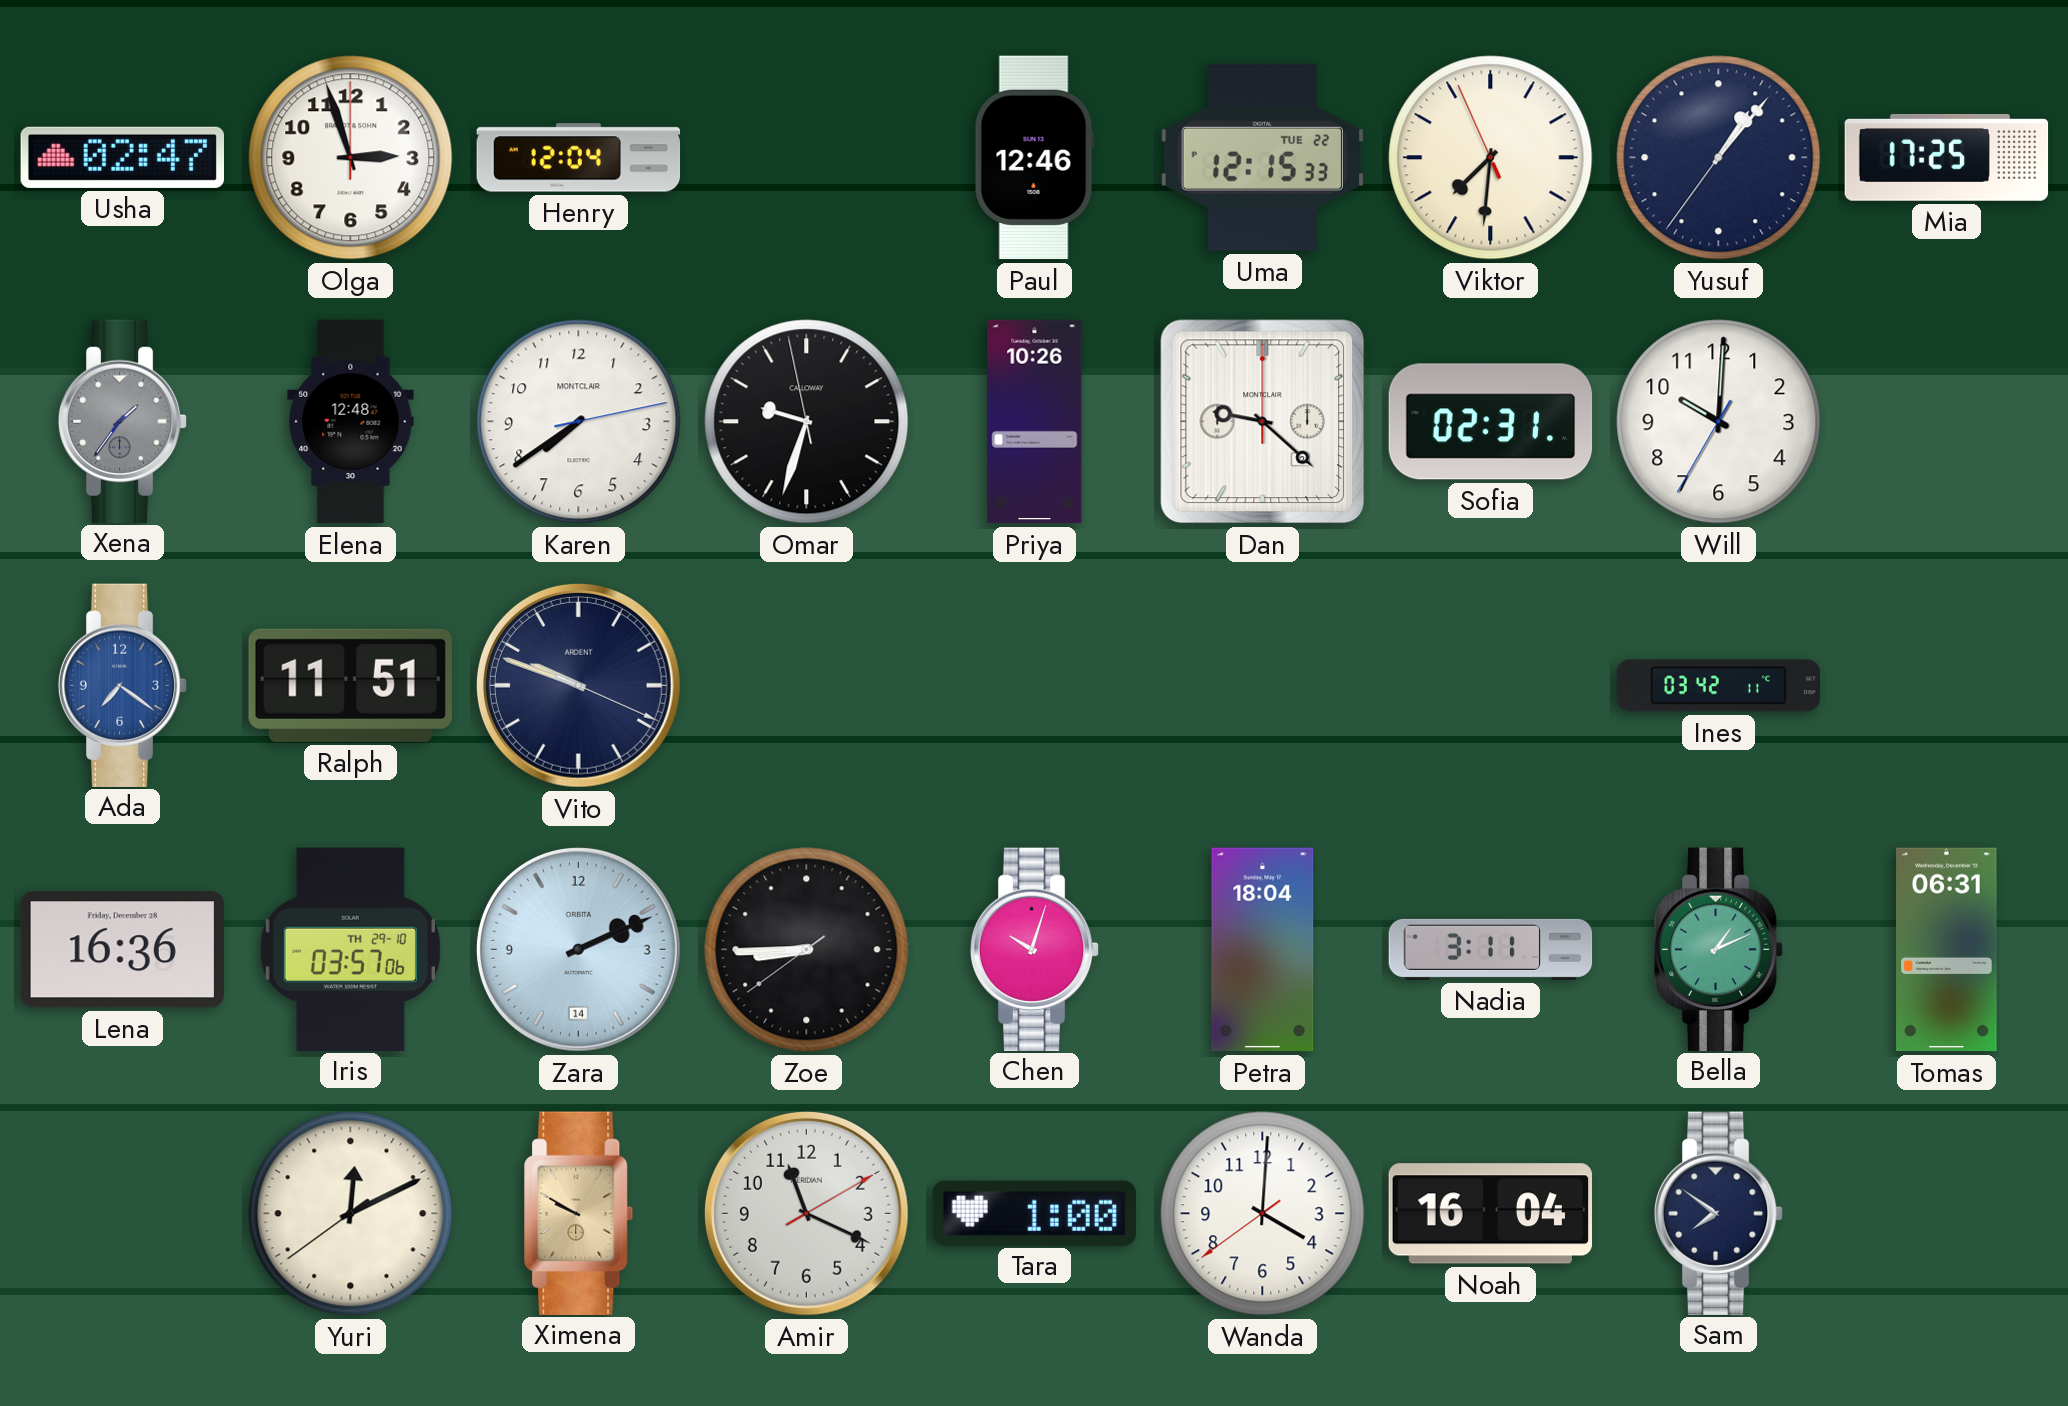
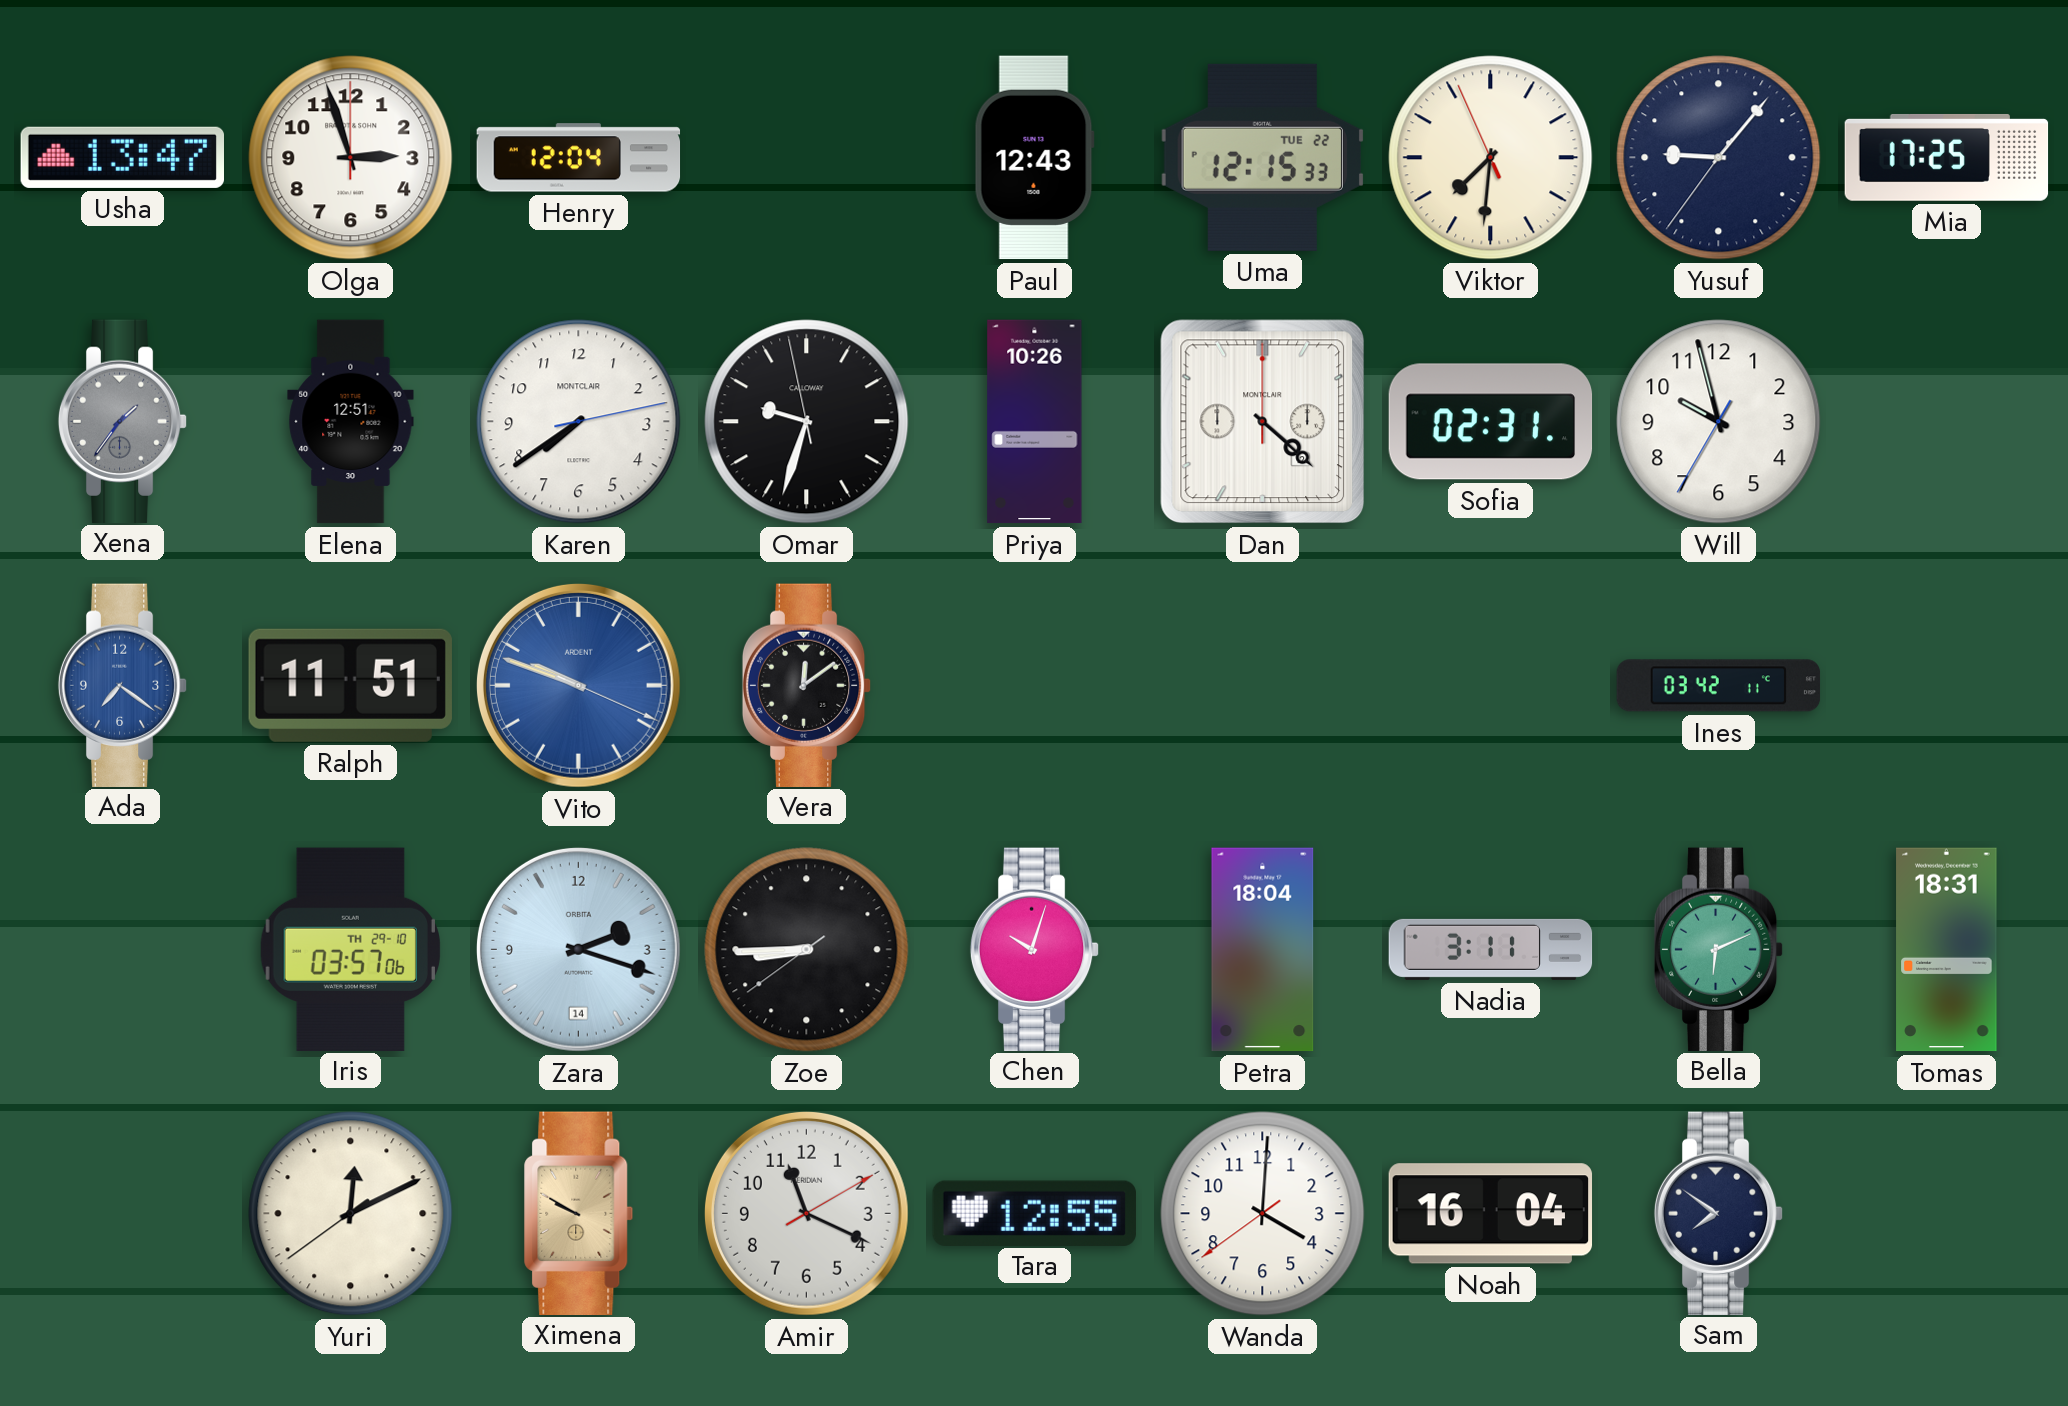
Usha: 02:47 -> 13:47
Paul: 12:46 -> 12:43
Yusuf: 1:06 -> 9:06
Elena: 12:48 -> 12:51
Dan: 9:22 -> 4:22
Will: 10:00 -> 9:57
Vito dial: navy -> blue
Vera: none -> 12:09
Lena: 16:36 -> none
Zara: 2:11 -> 2:18
Bella: 1:11 -> 6:11
Tomas: 06:31 -> 18:31
Tara: 1:00 -> 12:55
